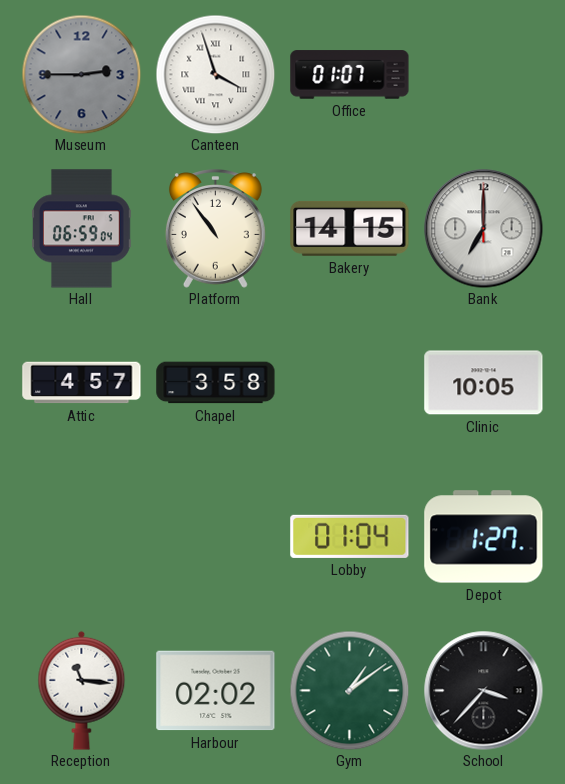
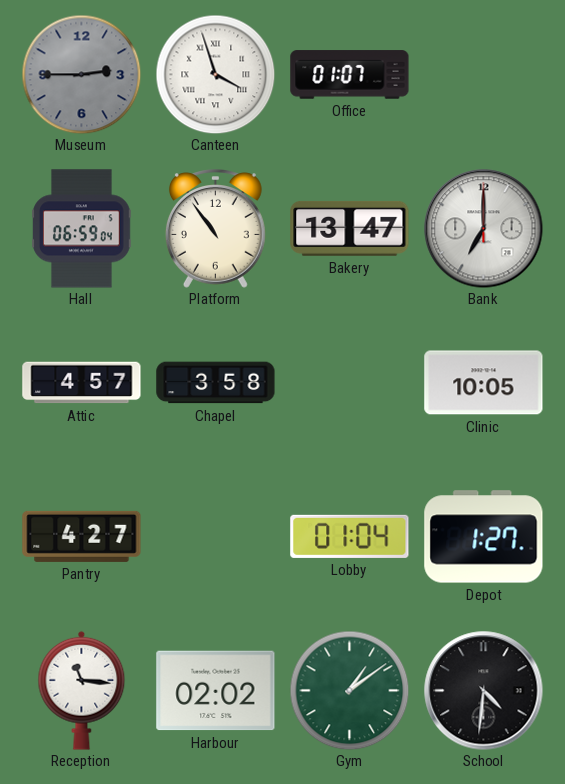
Bakery: 14:15 -> 13:47
Pantry: none -> 4:27
School: 3:37 -> 4:31
